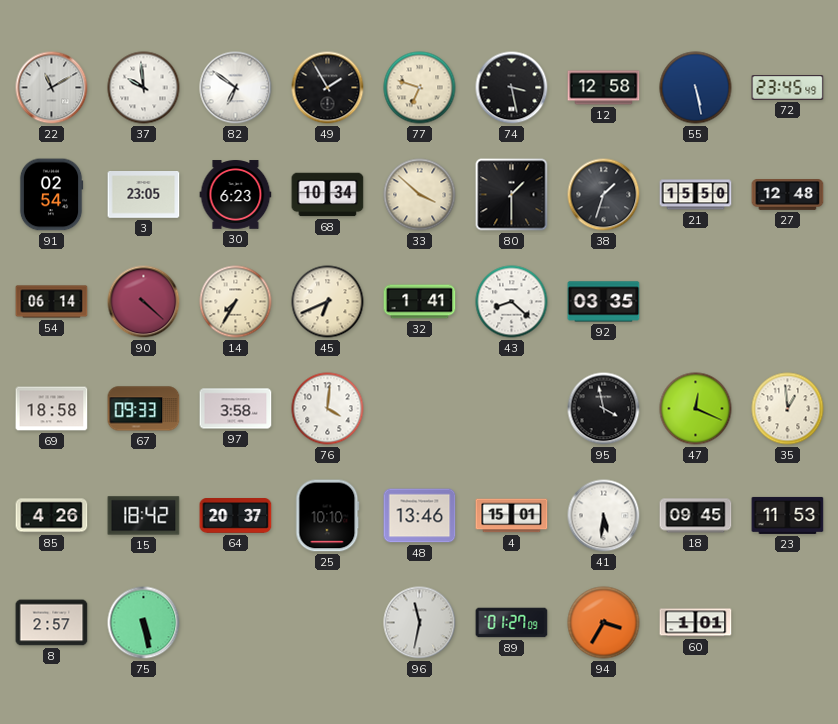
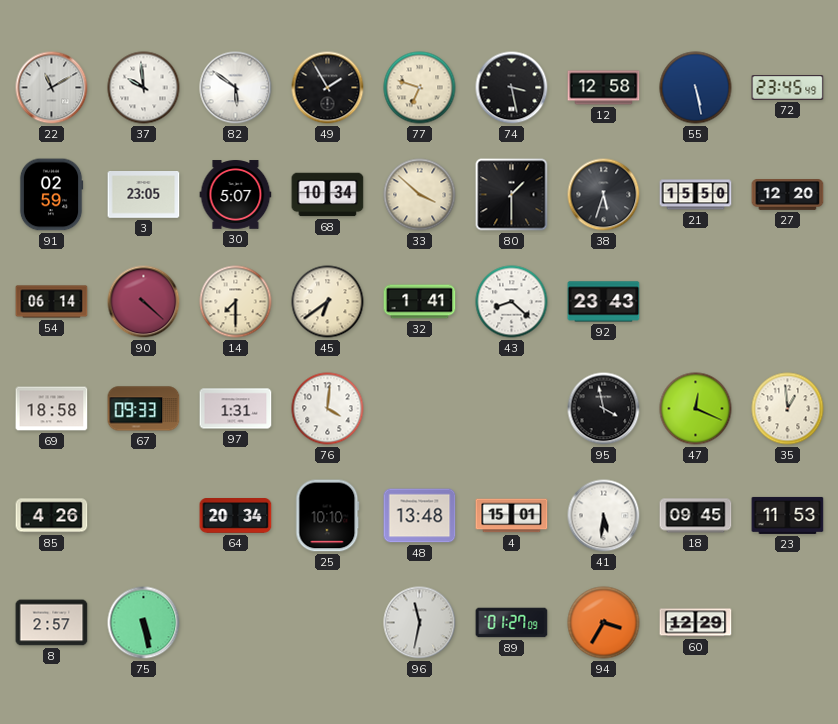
82: 6:51 -> 5:51
91: 02:54 -> 02:59
30: 6:23 -> 5:07
38: 1:33 -> 5:33
27: 12:48 -> 12:20
14: 7:35 -> 7:30
45: 6:41 -> 6:39
92: 03:35 -> 23:43
97: 3:58 -> 1:31
15: 18:42 -> none
64: 20:37 -> 20:34
48: 13:46 -> 13:48
60: 1:01 -> 12:29
